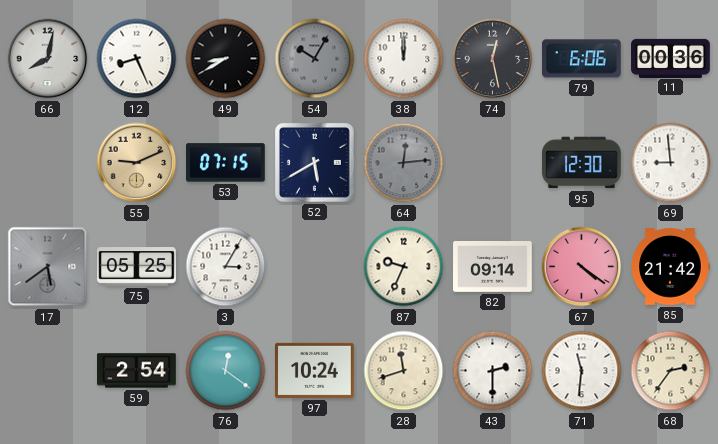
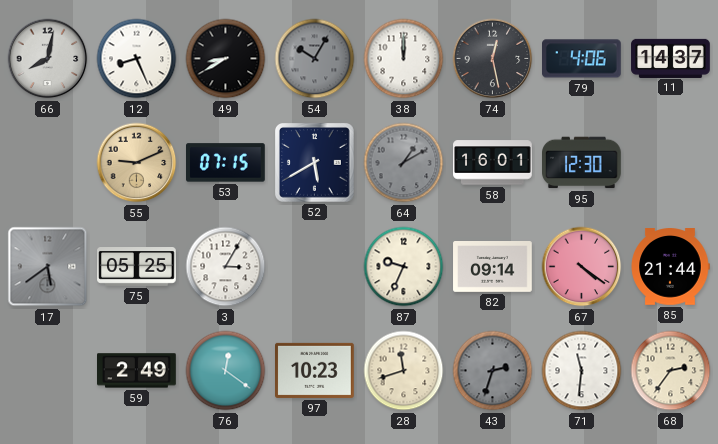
79: 6:06 -> 4:06
11: 00:36 -> 14:37
64: 12:14 -> 1:10
58: none -> 16:01
69: 8:59 -> none
85: 21:42 -> 21:44
59: 2:54 -> 2:49
97: 10:24 -> 10:23
43: 2:30 -> 2:33
43 dial: white -> grey
